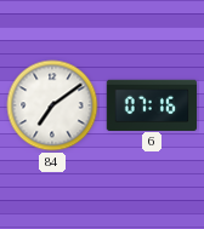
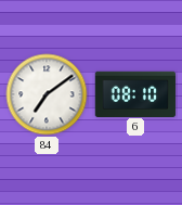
6: 07:16 -> 08:10
